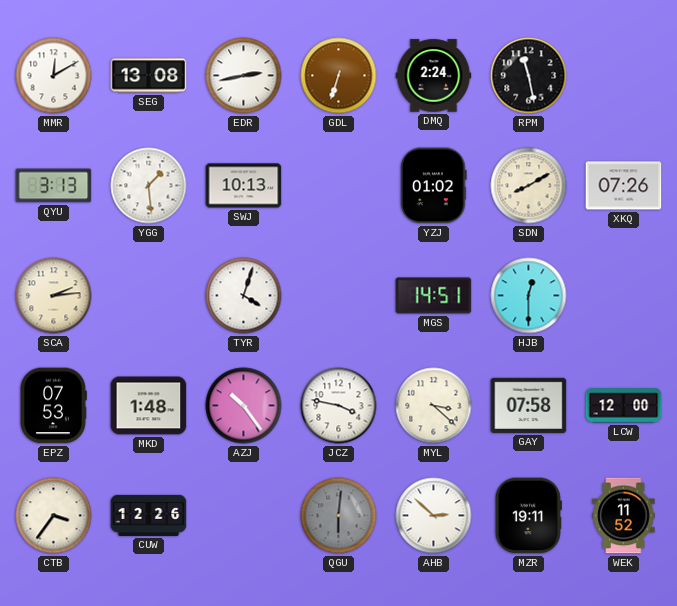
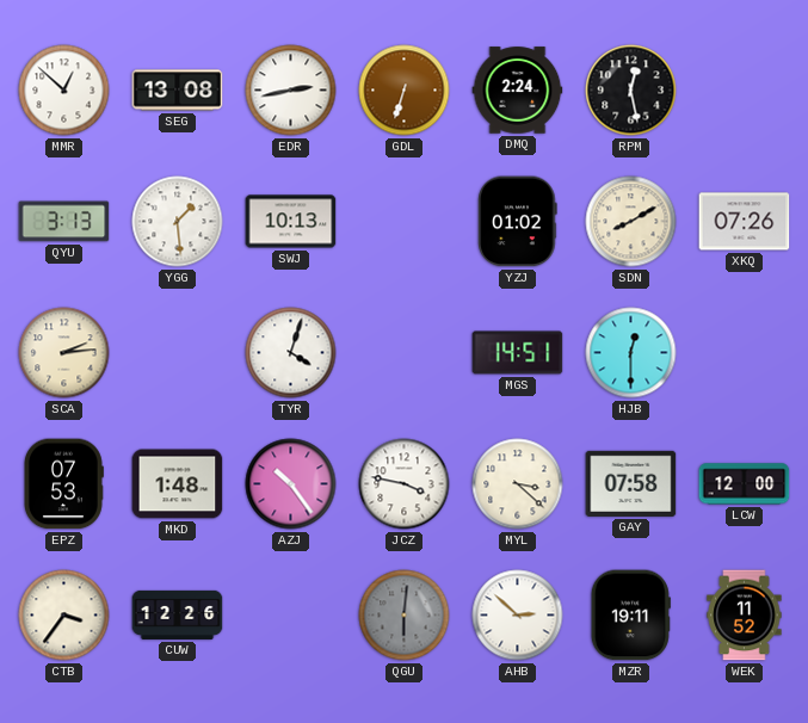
MMR: 12:10 -> 12:52
RPM: 11:28 -> 12:28
